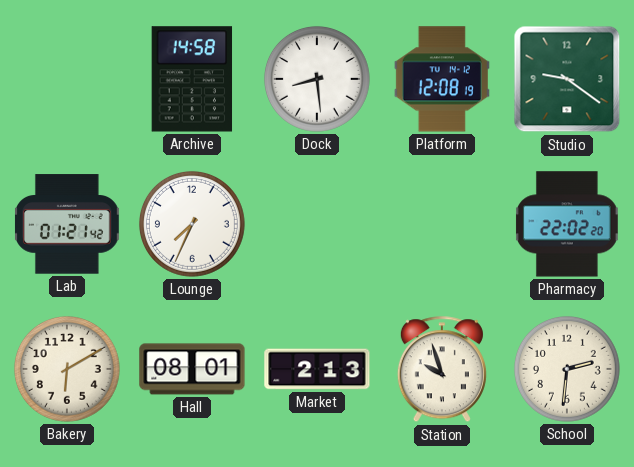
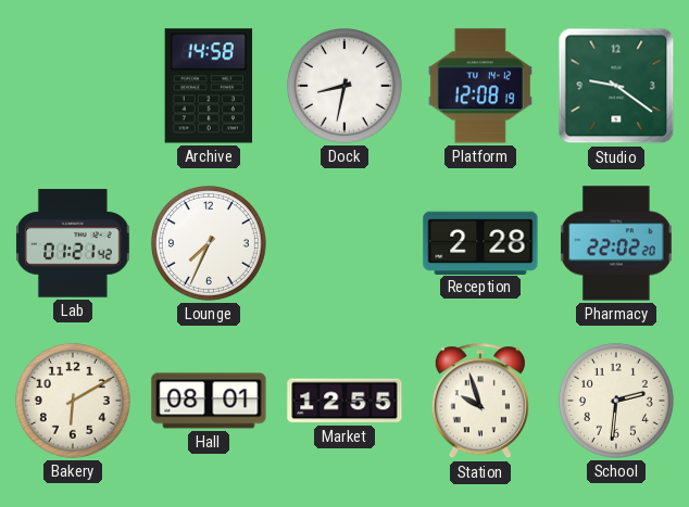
Dock: 8:29 -> 8:32
Reception: none -> 2:28
Market: 2:13 -> 12:55
